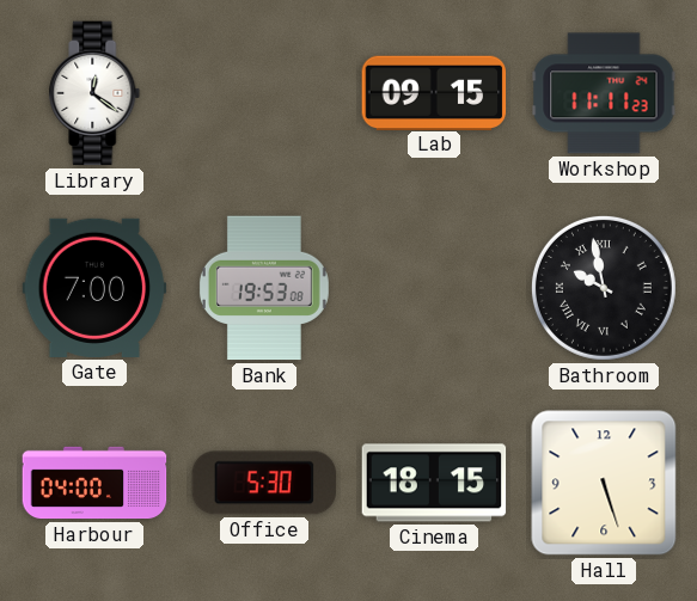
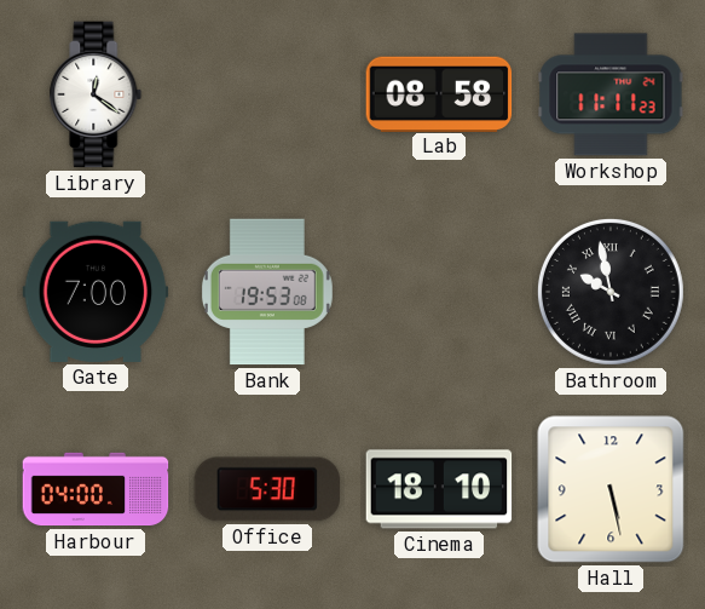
Lab: 09:15 -> 08:58
Cinema: 18:15 -> 18:10
Hall: 5:27 -> 5:28
